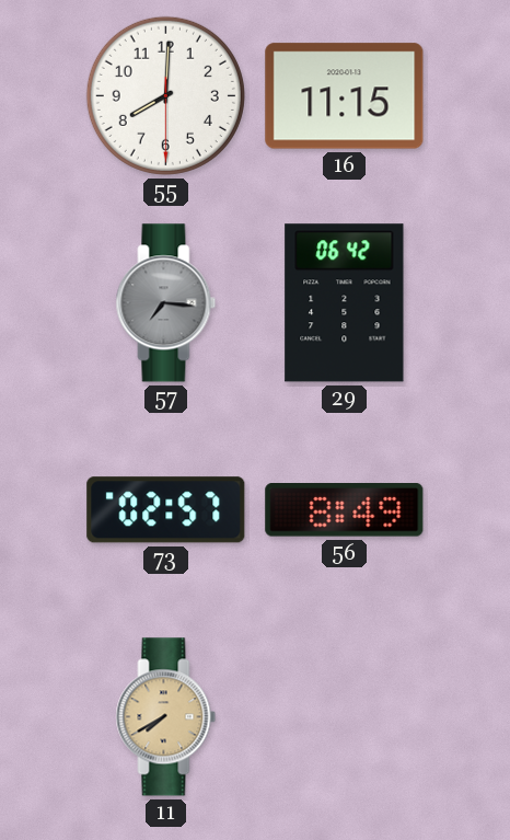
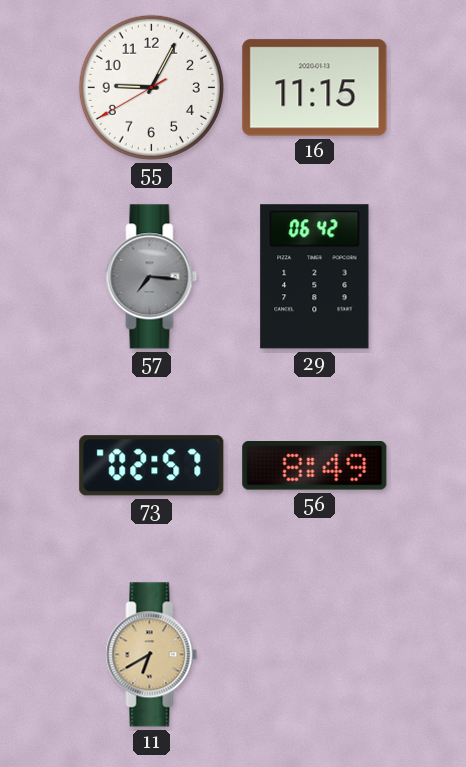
55: 8:00 -> 9:04
11: 7:40 -> 6:40
